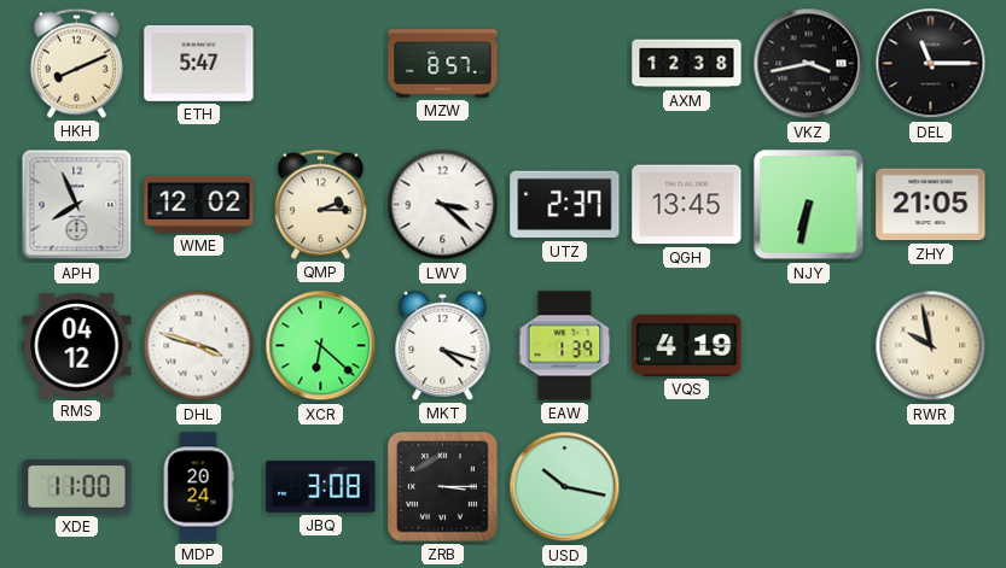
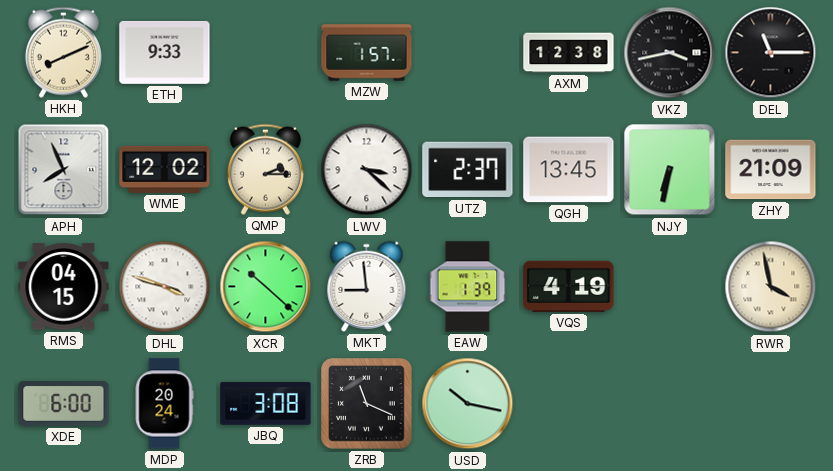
ETH: 5:47 -> 9:33
MZW: 8:57 -> 1:57
ZHY: 21:05 -> 21:09
RMS: 04:12 -> 04:15
XCR: 6:22 -> 10:22
MKT: 4:18 -> 8:59
RWR: 9:58 -> 3:58
XDE: 11:00 -> 6:00
ZRB: 3:15 -> 11:19
